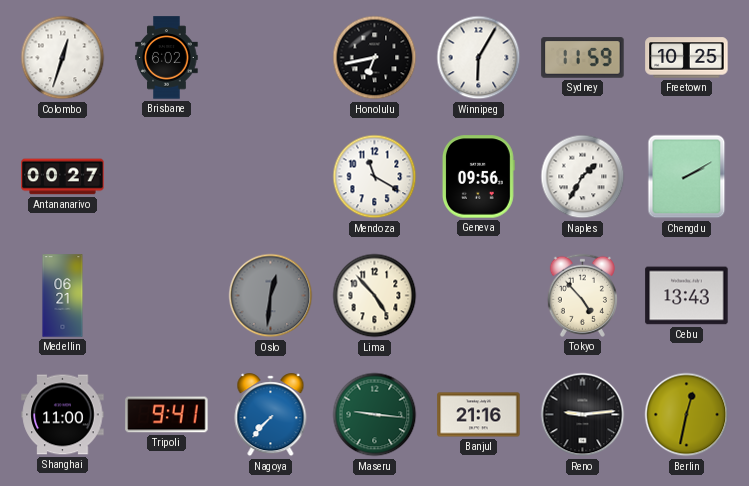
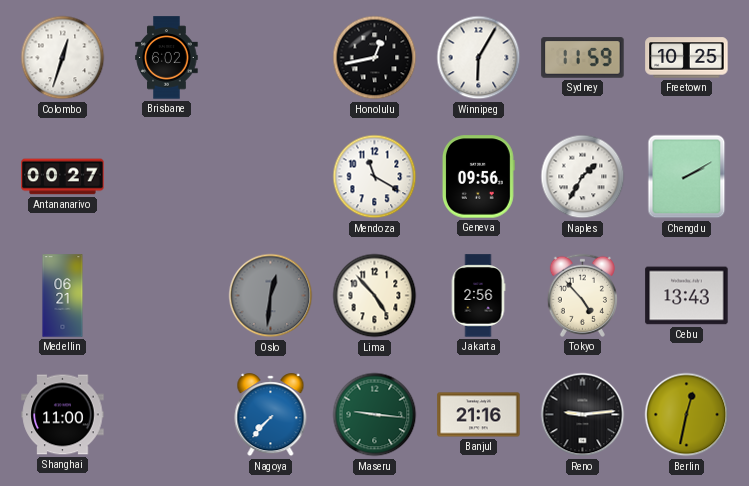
Honolulu: 6:43 -> 12:43
Jakarta: none -> 2:56
Tripoli: 9:41 -> none
